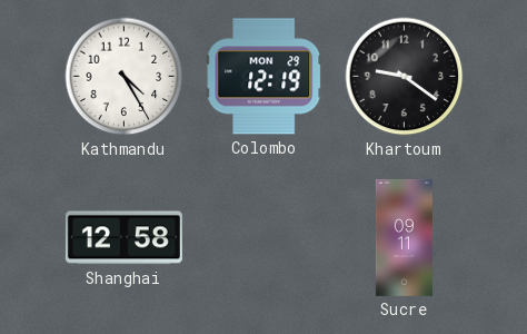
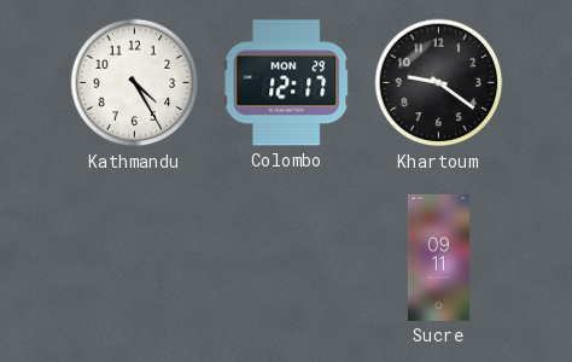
Colombo: 12:19 -> 12:17
Shanghai: 12:58 -> none
